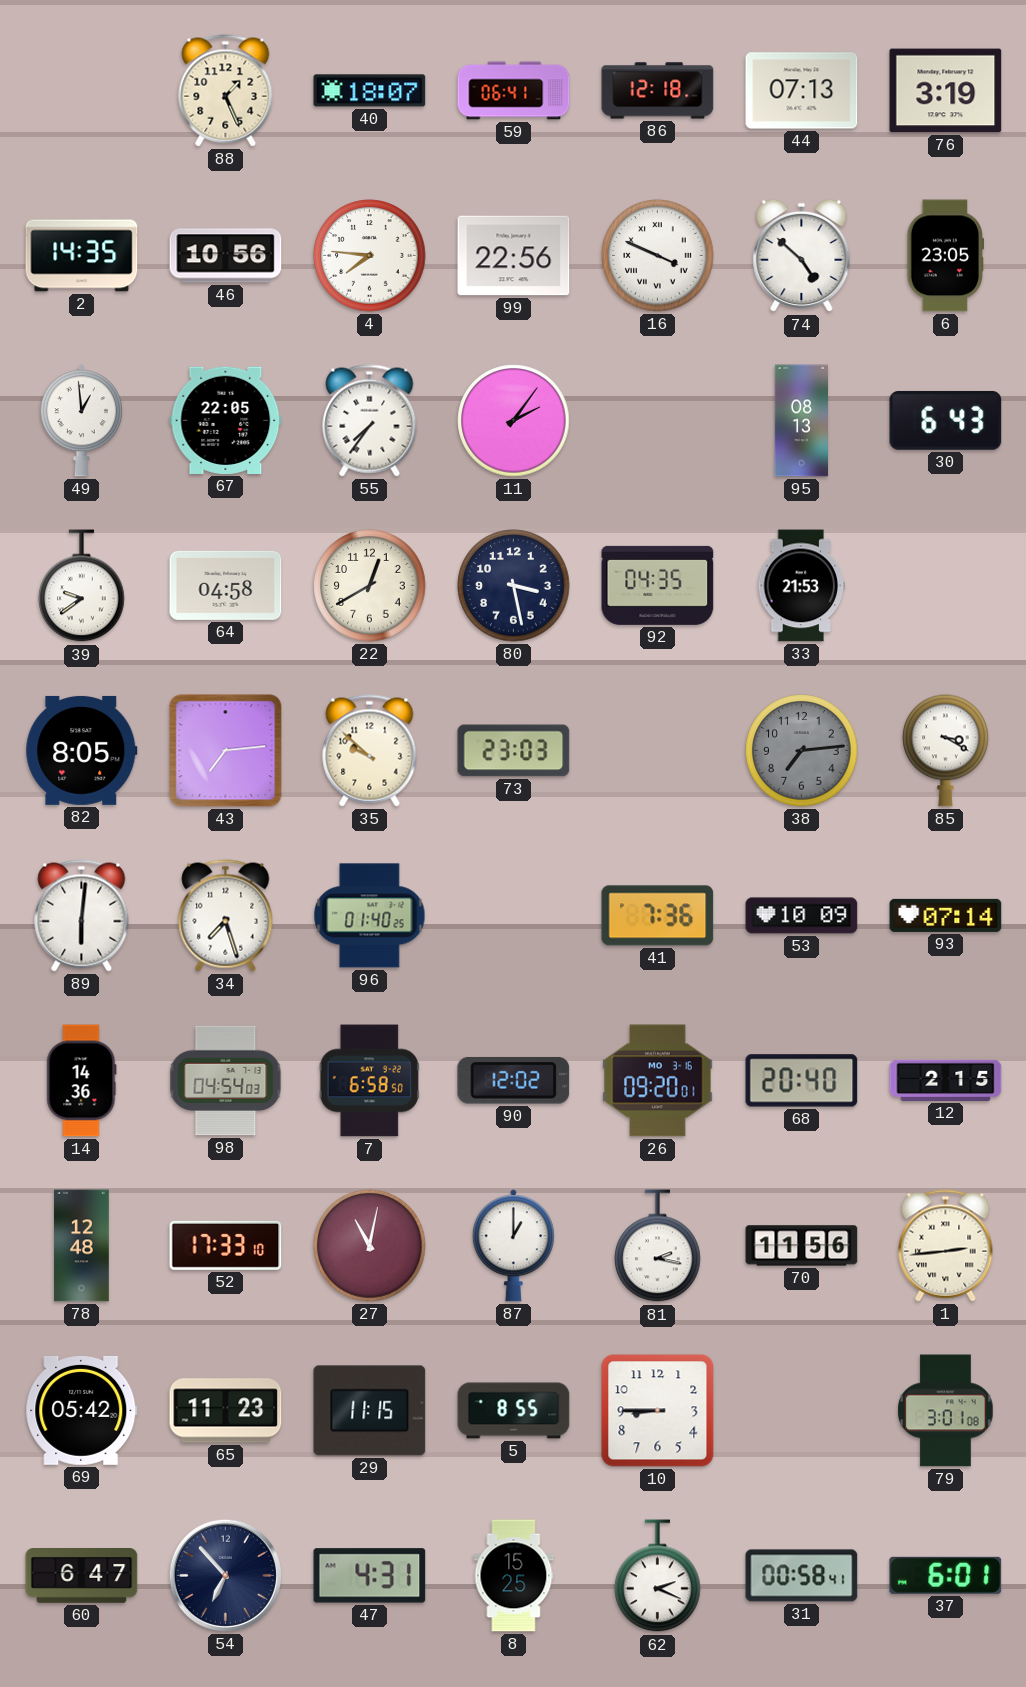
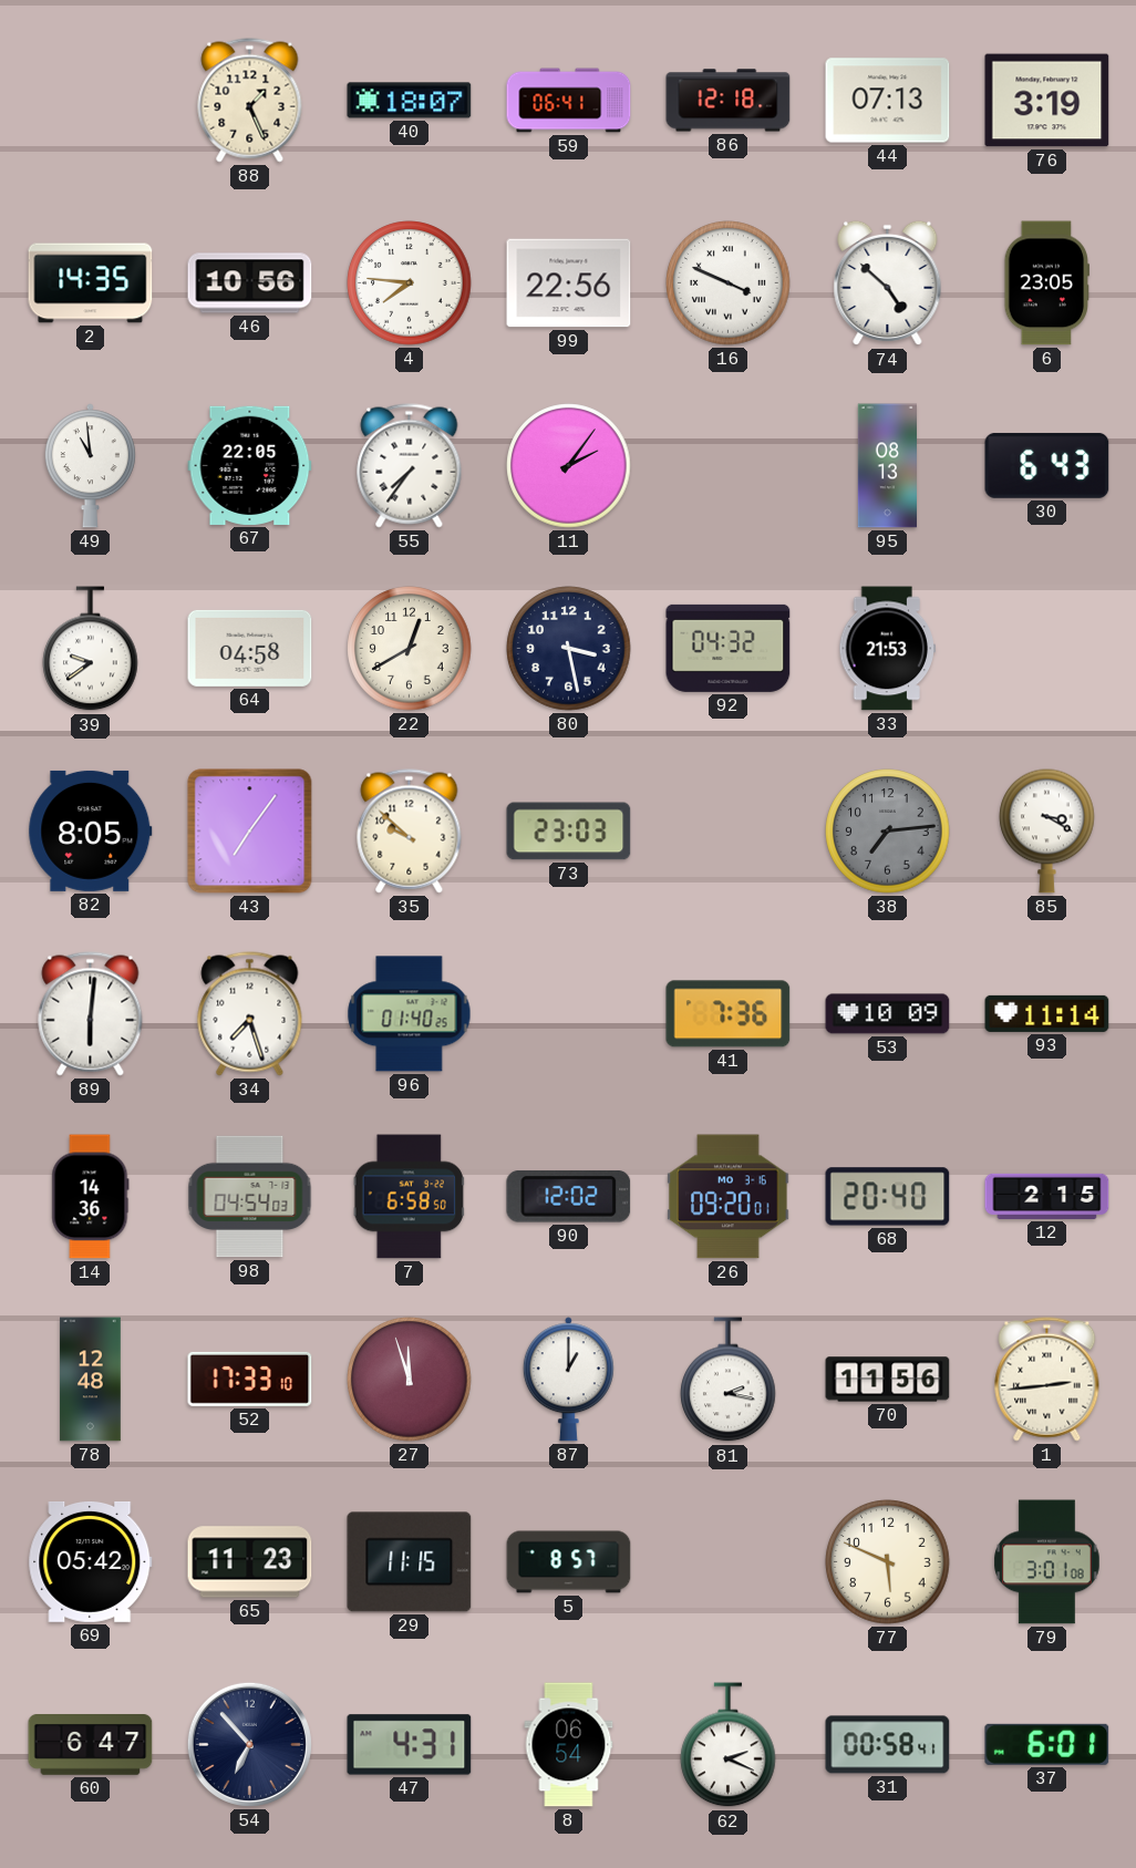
49: 12:59 -> 10:59
92: 04:35 -> 04:32
43: 7:14 -> 7:06
93: 07:14 -> 11:14
27: 11:02 -> 11:57
5: 8:55 -> 8:57
10: 8:45 -> none
77: none -> 5:49
8: 15:25 -> 06:54
